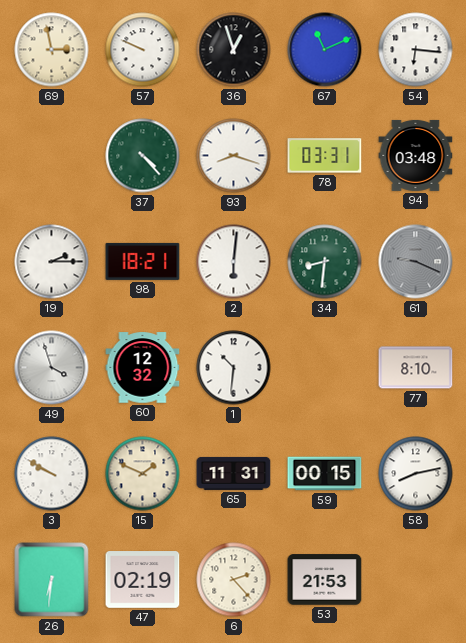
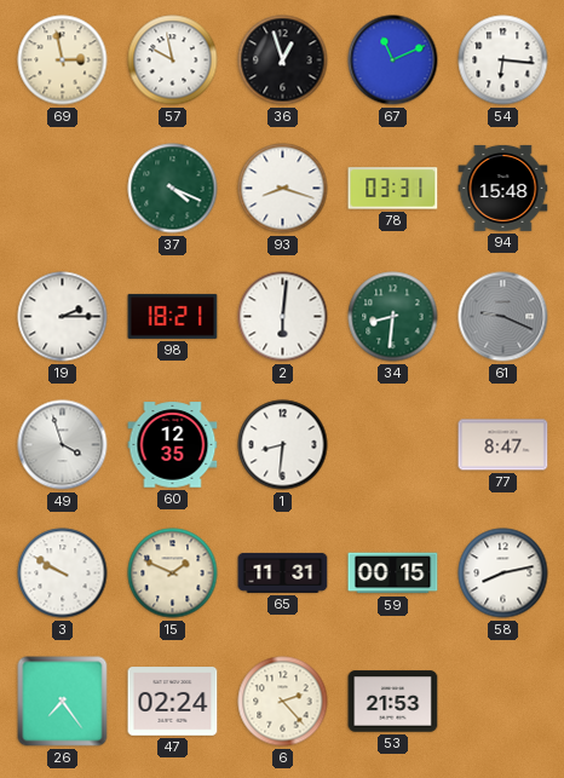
57: 9:49 -> 9:58
37: 4:23 -> 4:19
94: 03:48 -> 15:48
60: 12:32 -> 12:35
1: 10:31 -> 8:31
77: 8:10 -> 8:47
26: 6:31 -> 7:24
47: 02:19 -> 02:24
